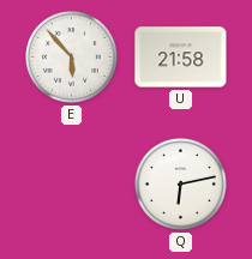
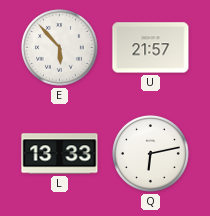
U: 21:58 -> 21:57
L: none -> 13:33
